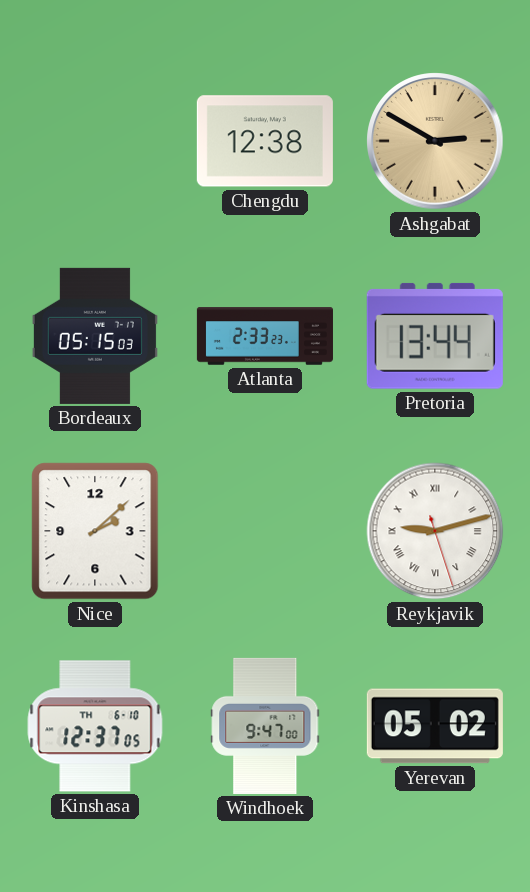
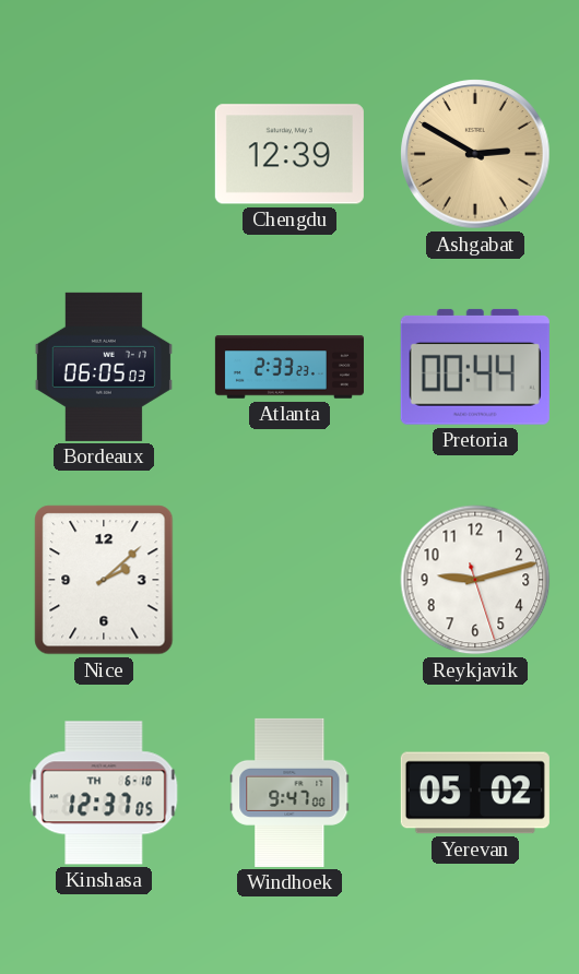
Chengdu: 12:38 -> 12:39
Bordeaux: 05:15 -> 06:05
Pretoria: 13:44 -> 00:44
Reykjavik numerals: Roman -> Arabic
